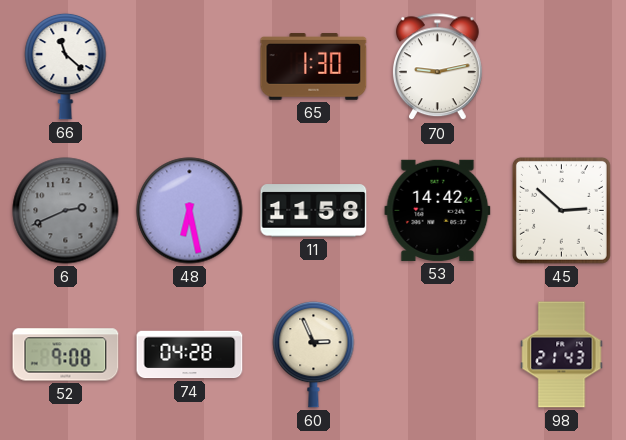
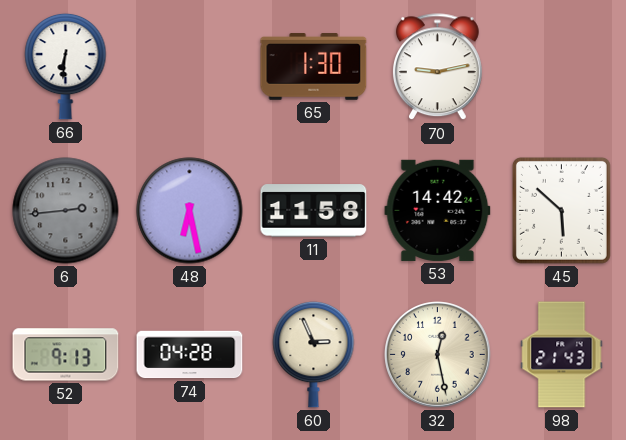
66: 11:22 -> 6:31
6: 2:41 -> 2:44
45: 2:52 -> 5:52
52: 9:08 -> 9:13
32: none -> 12:28
